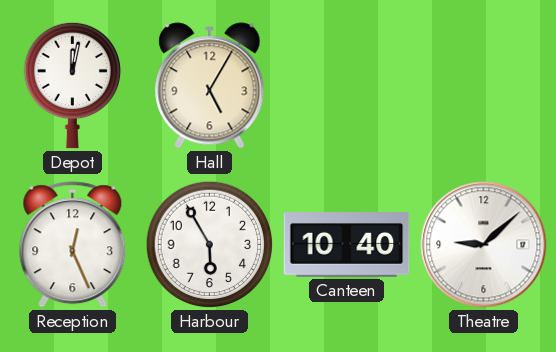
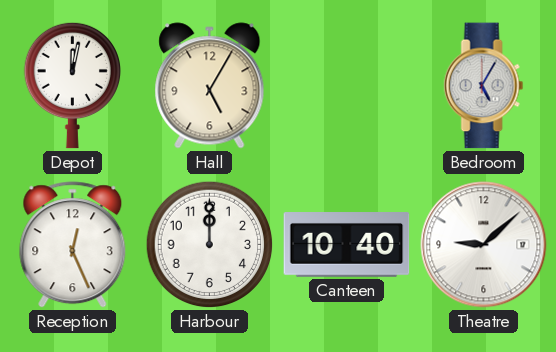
Bedroom: none -> 5:05
Harbour: 5:55 -> 12:00
